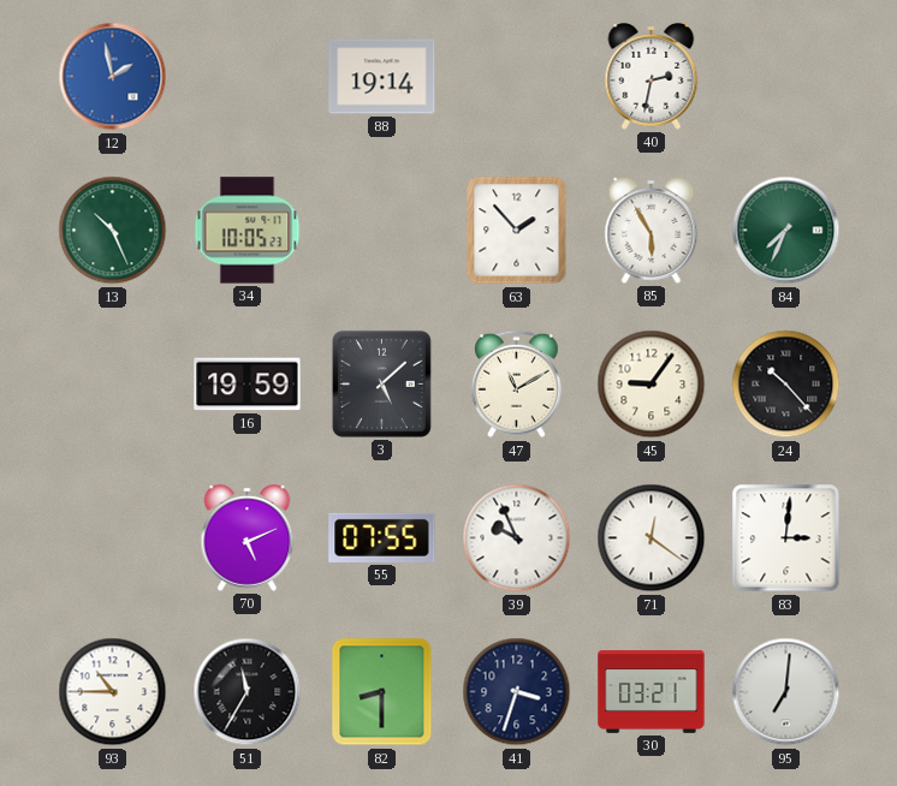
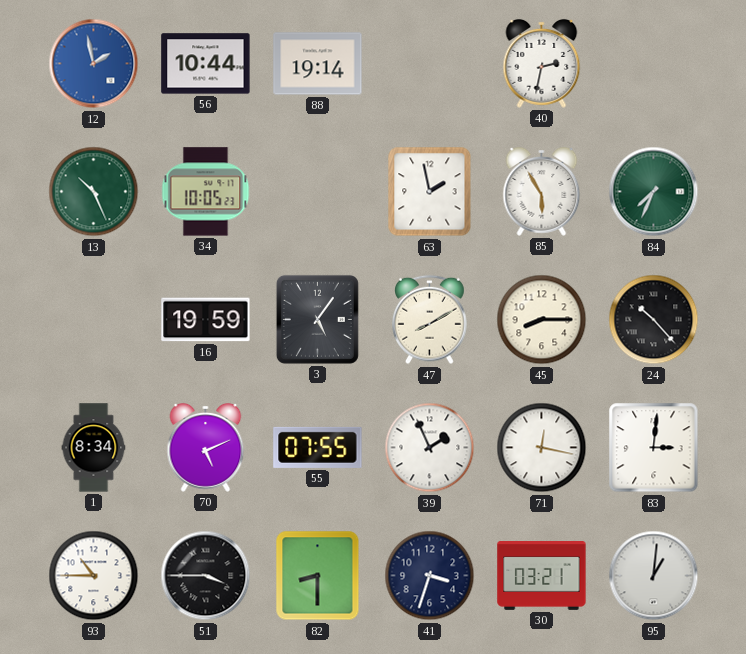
56: none -> 10:44
63: 1:53 -> 1:58
3: 5:08 -> 5:06
47: 11:10 -> 8:10
45: 9:06 -> 8:15
1: none -> 8:34
39: 9:56 -> 1:56
71: 12:21 -> 12:17
51: 11:35 -> 3:45
95: 7:01 -> 1:01
